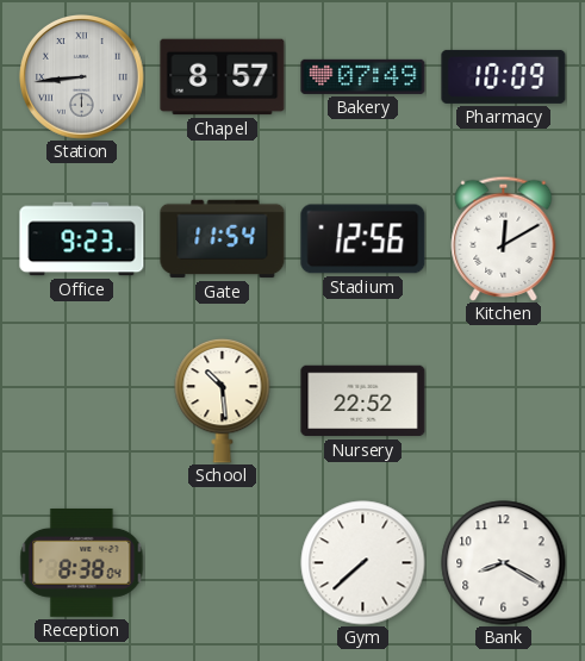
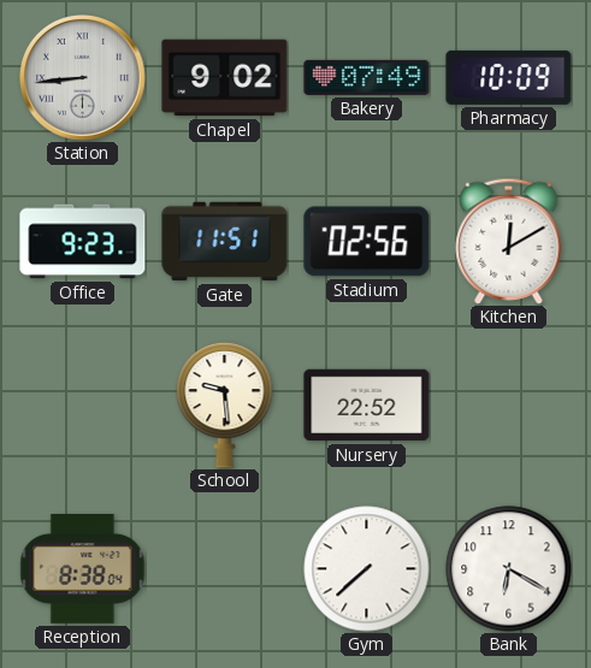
Chapel: 8:57 -> 9:02
Gate: 11:54 -> 11:51
Stadium: 12:56 -> 02:56
School: 10:29 -> 9:29
Bank: 8:20 -> 6:20
